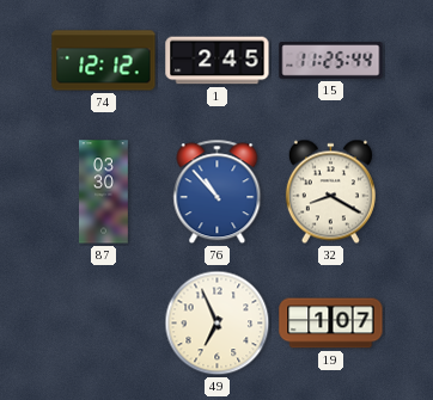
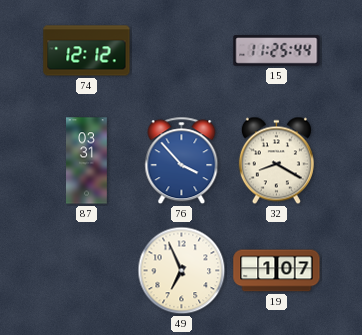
1: 2:45 -> none
87: 03:30 -> 03:31
76: 10:53 -> 3:53
